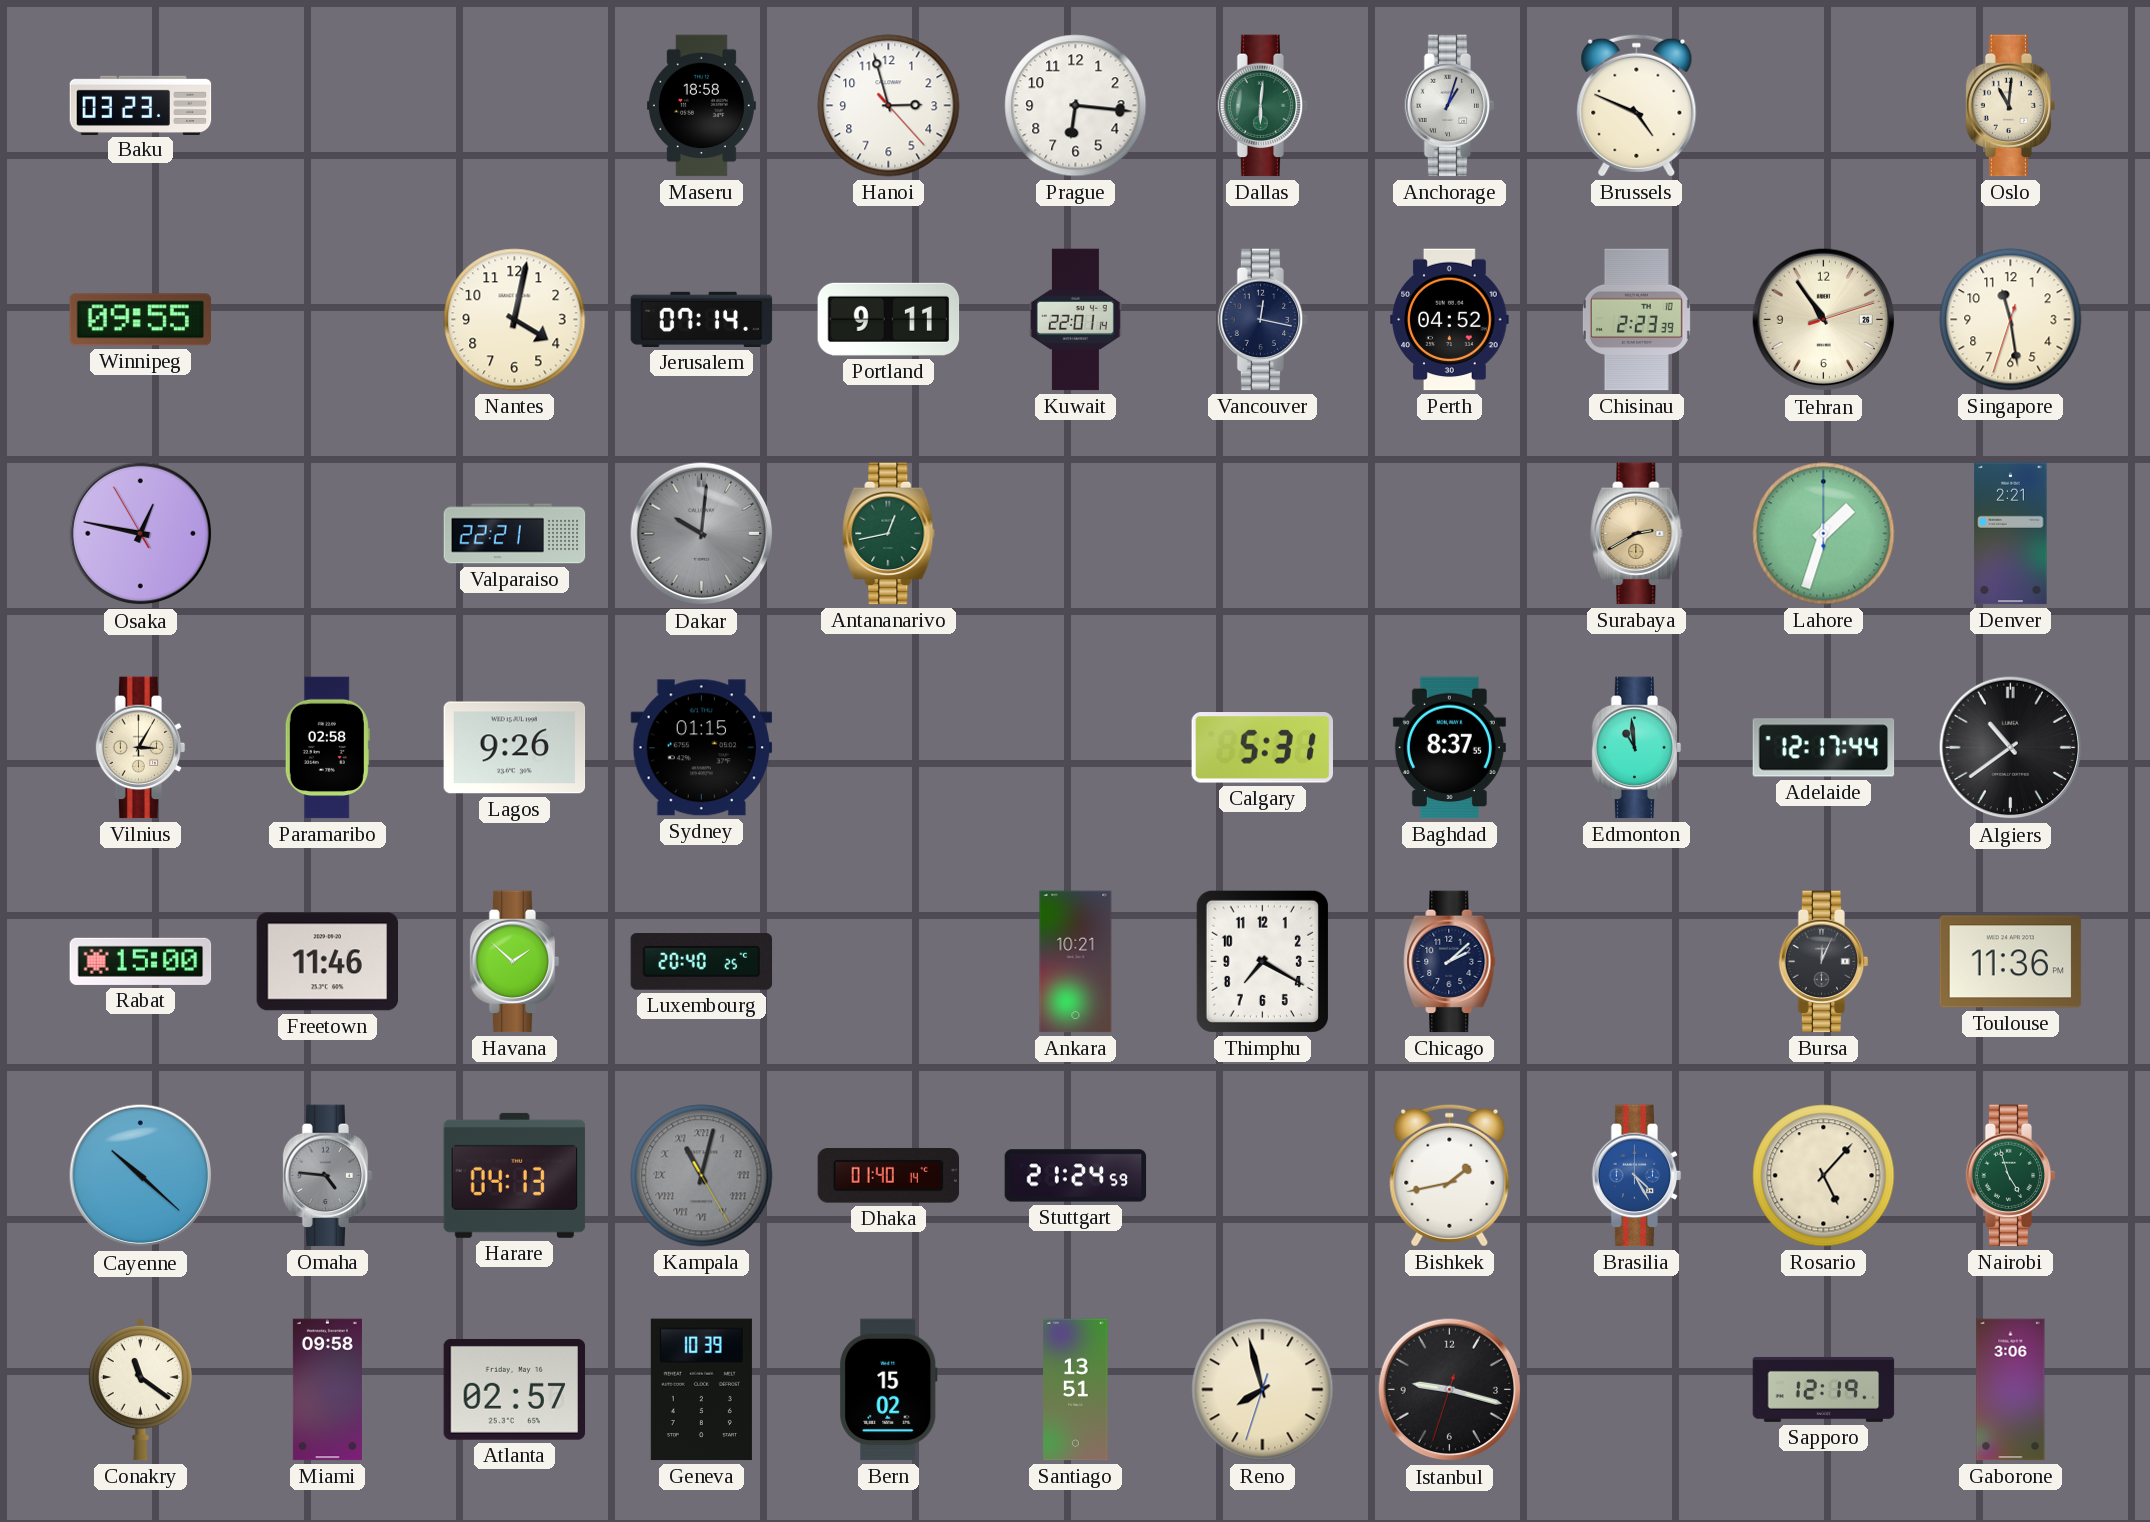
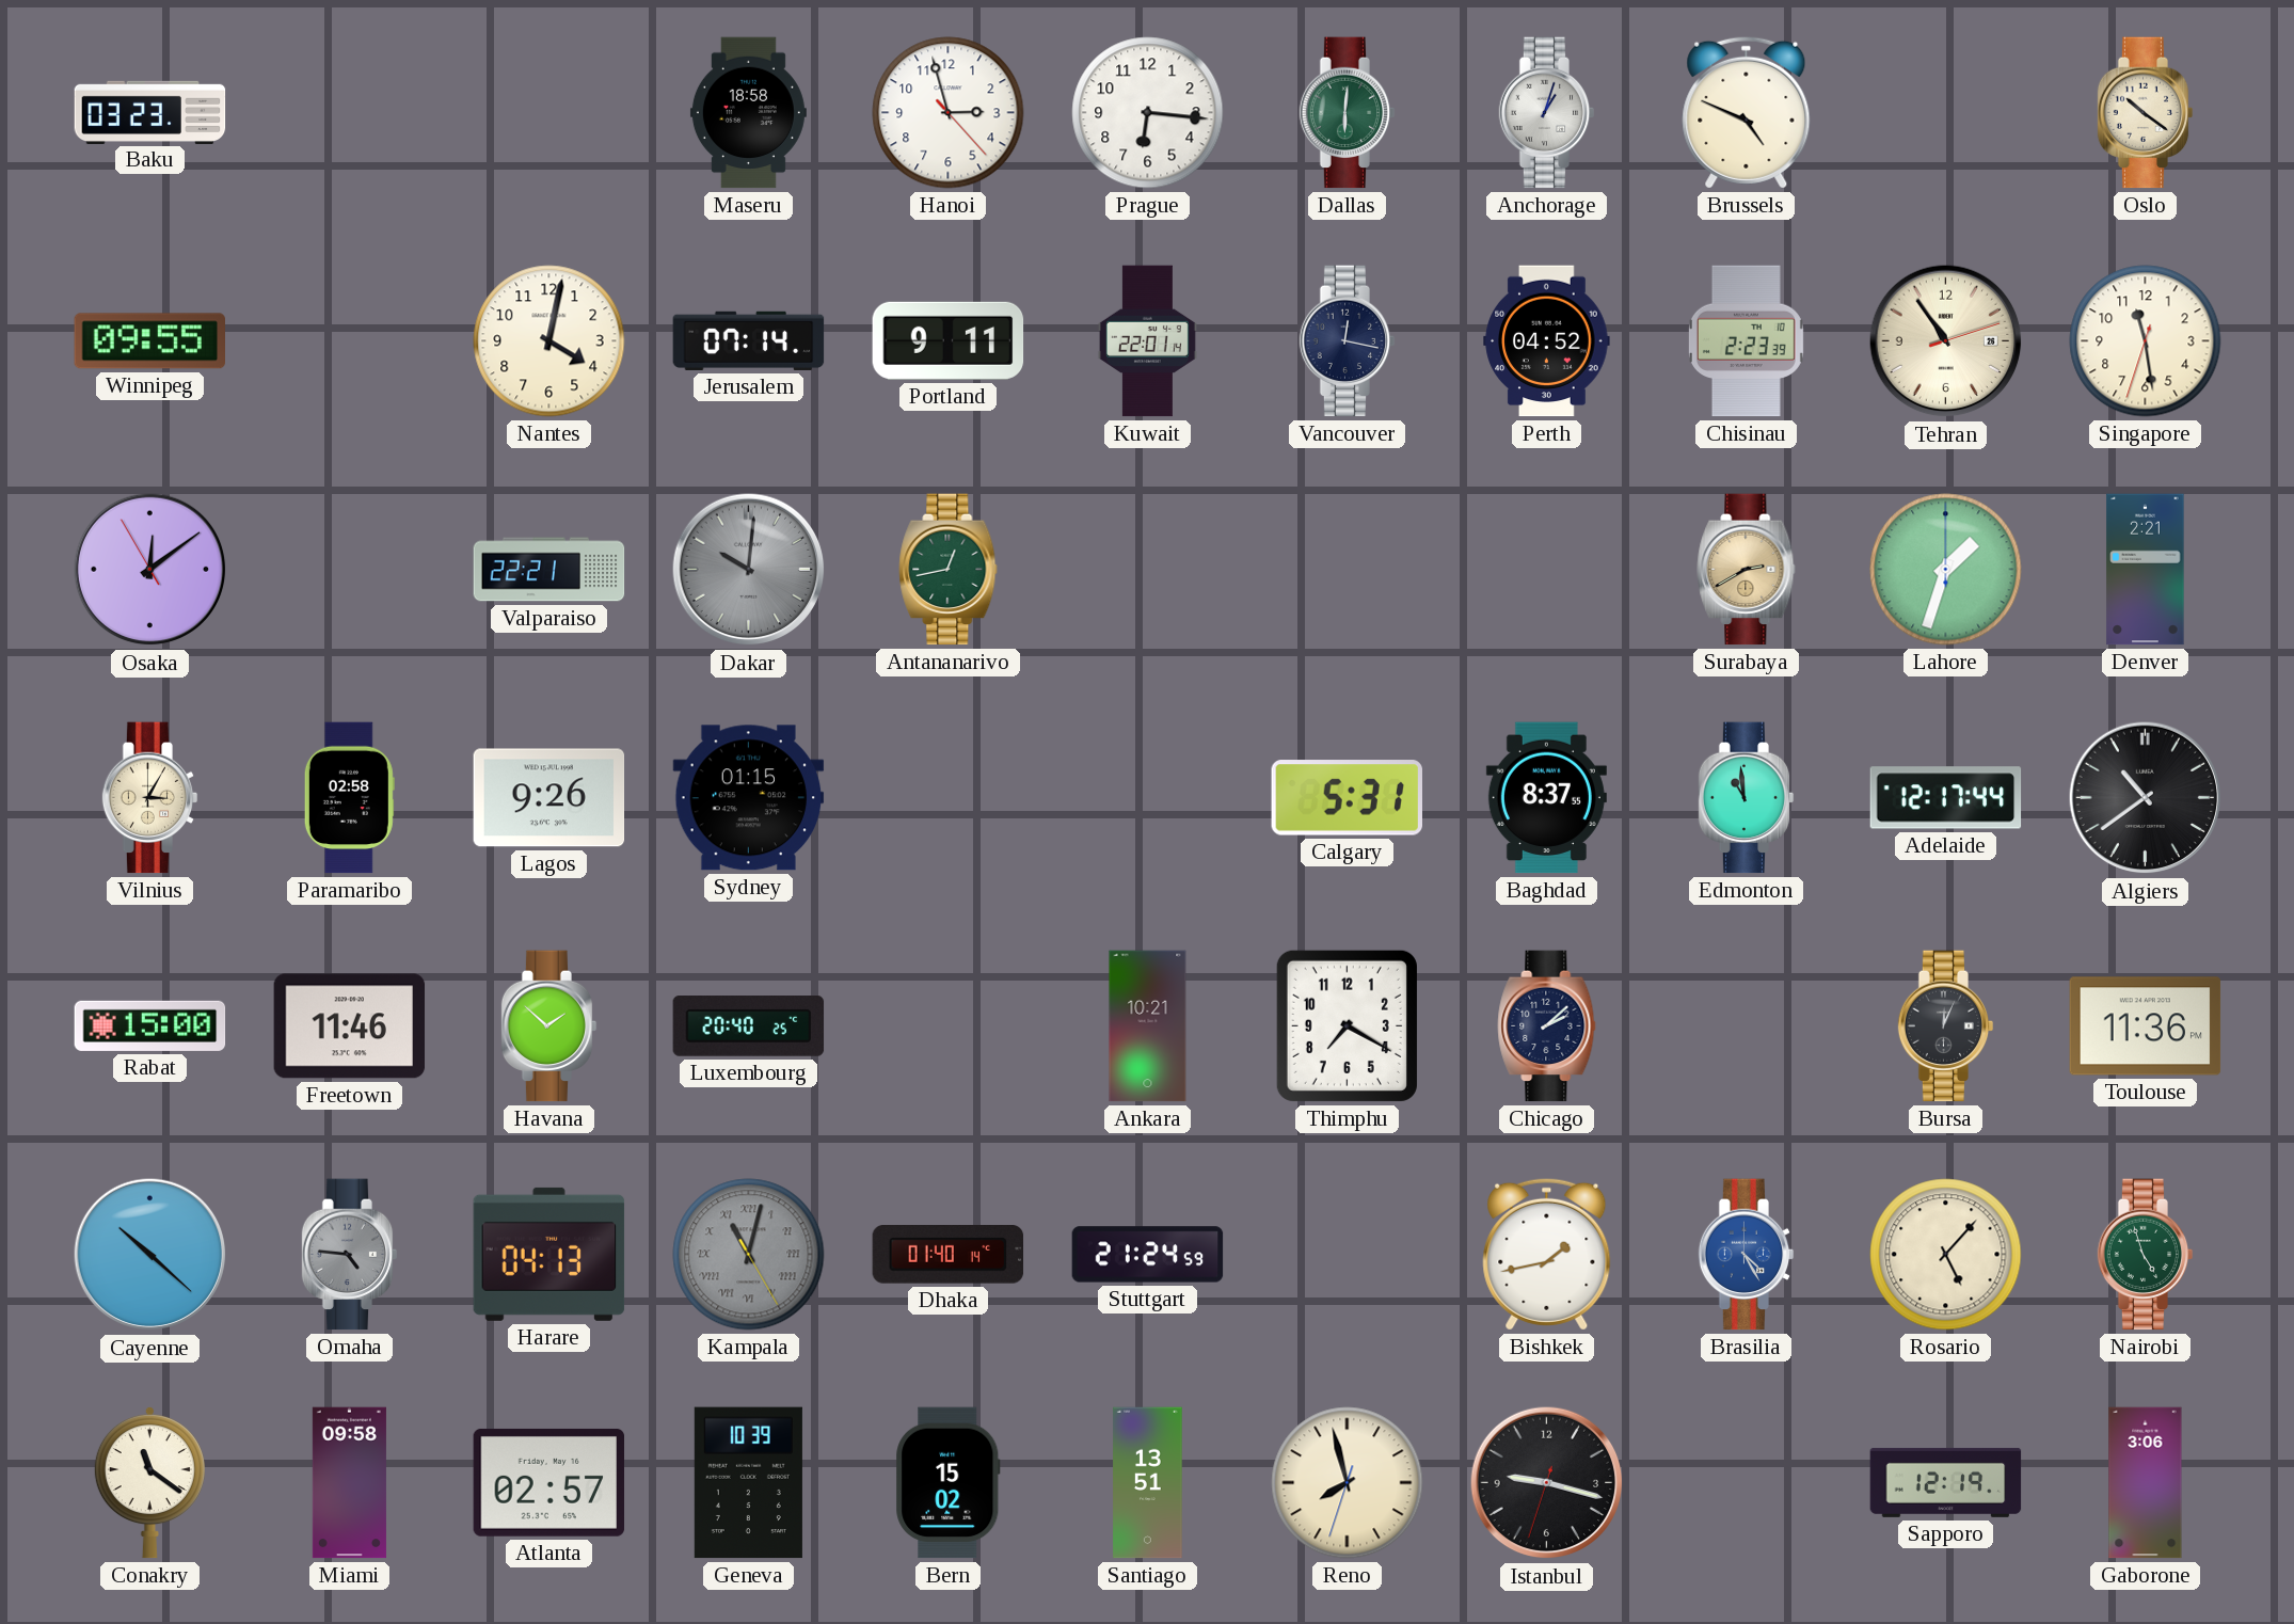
Oslo: 11:01 -> 10:21
Osaka: 12:46 -> 12:08
